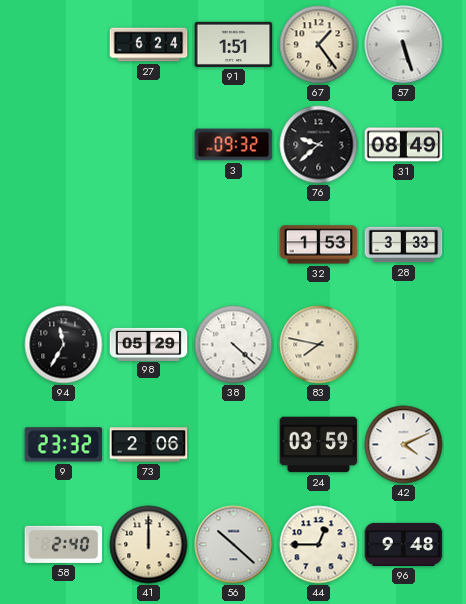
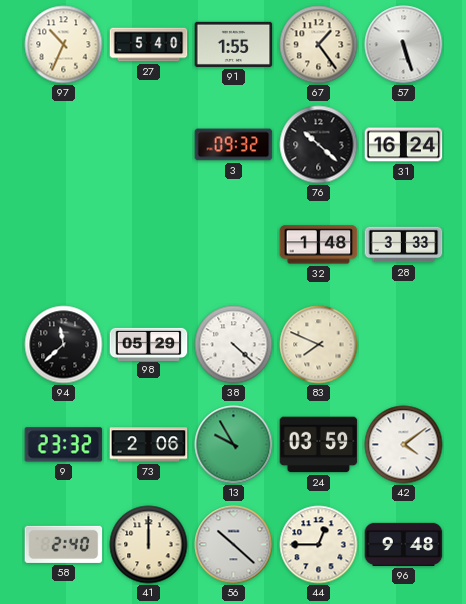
97: none -> 10:34
27: 6:24 -> 5:40
91: 1:51 -> 1:55
76: 9:38 -> 10:22
31: 08:49 -> 16:24
32: 1:53 -> 1:48
94: 11:35 -> 11:38
83: 7:47 -> 7:49
13: none -> 9:55
42: 4:11 -> 4:09
